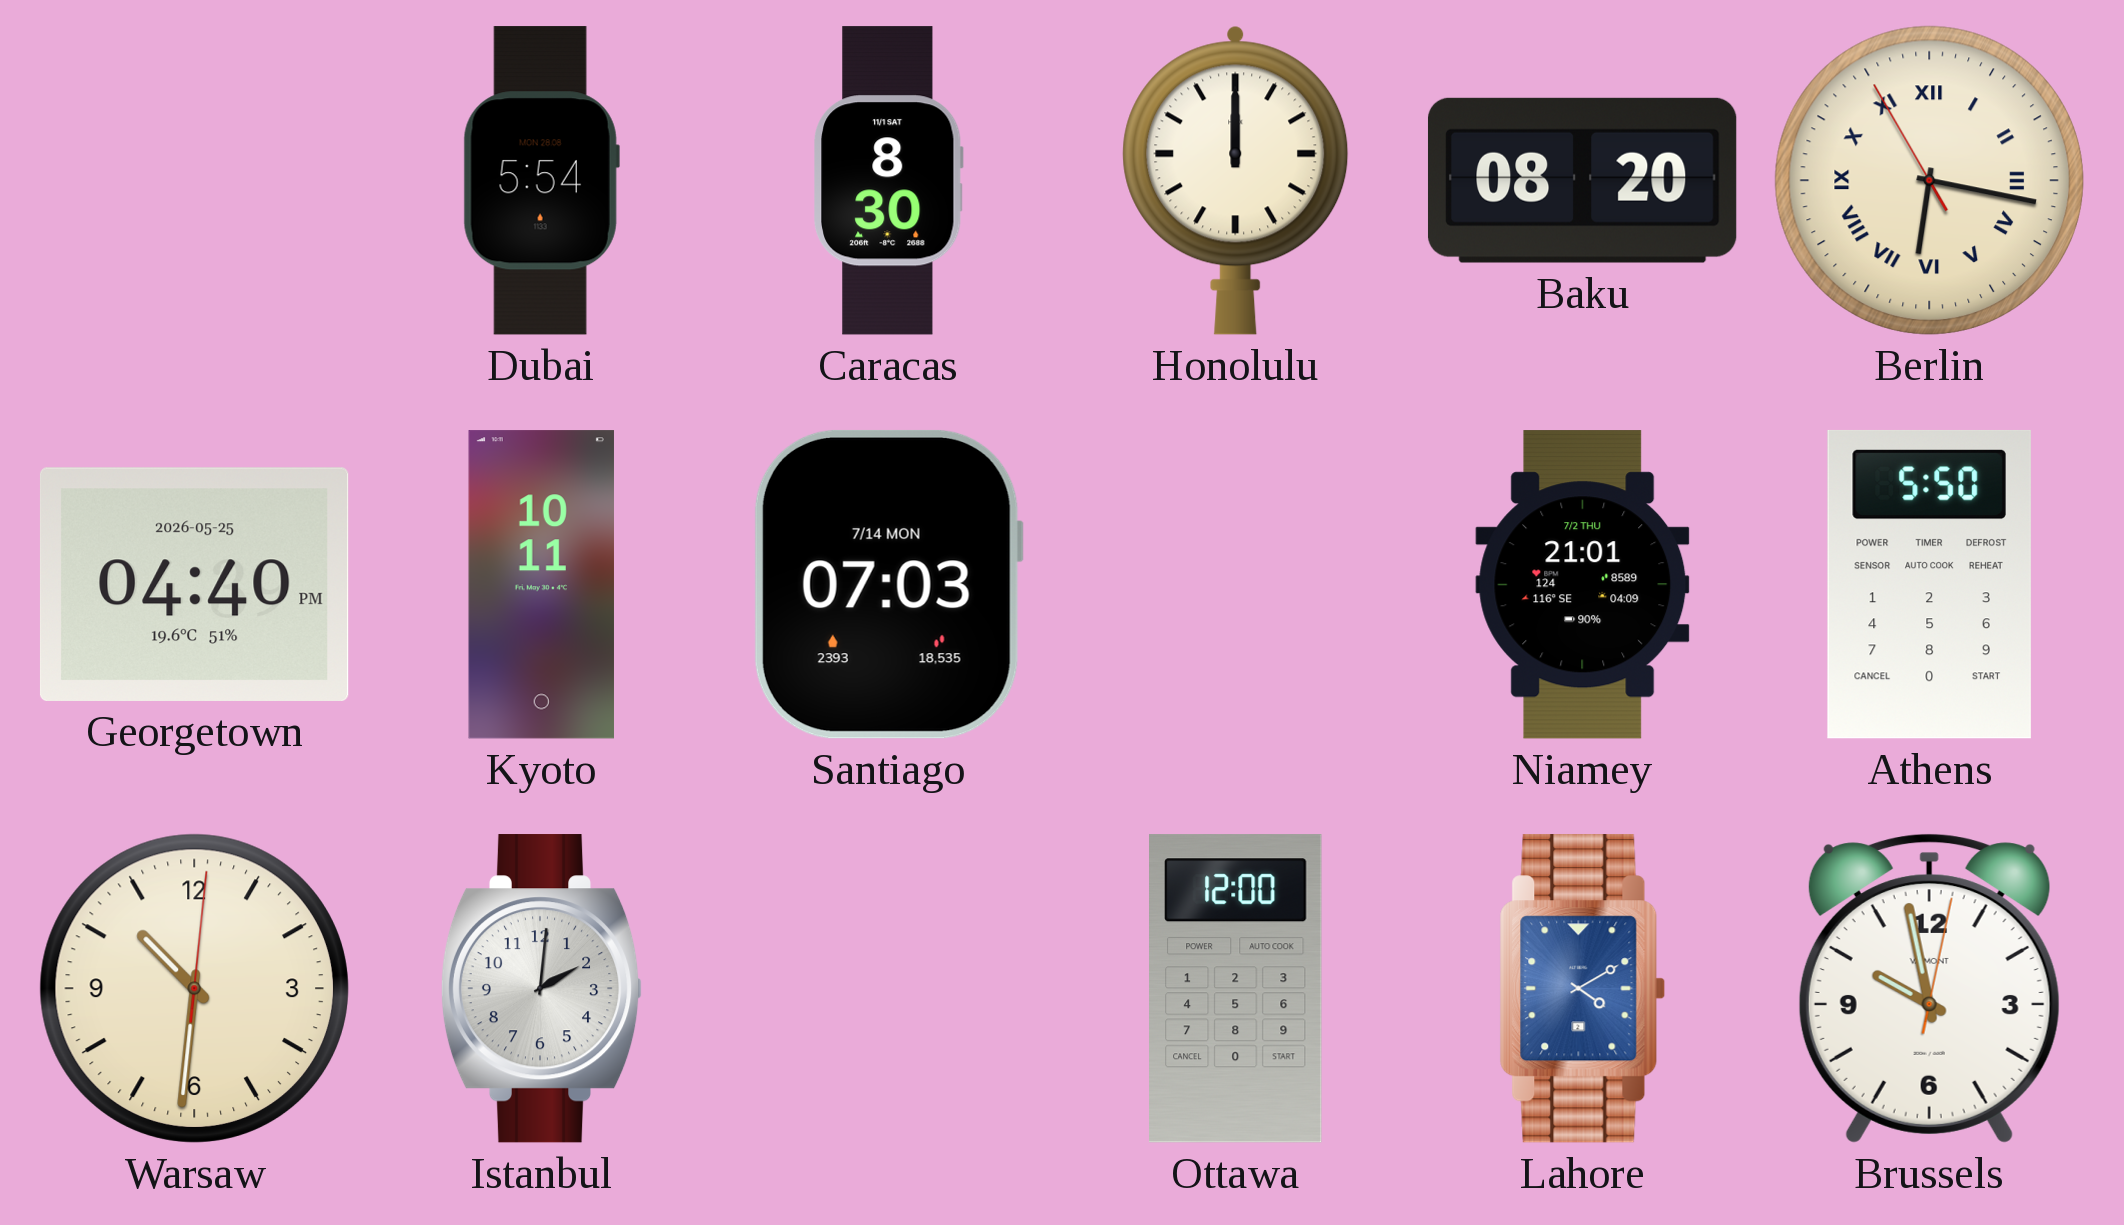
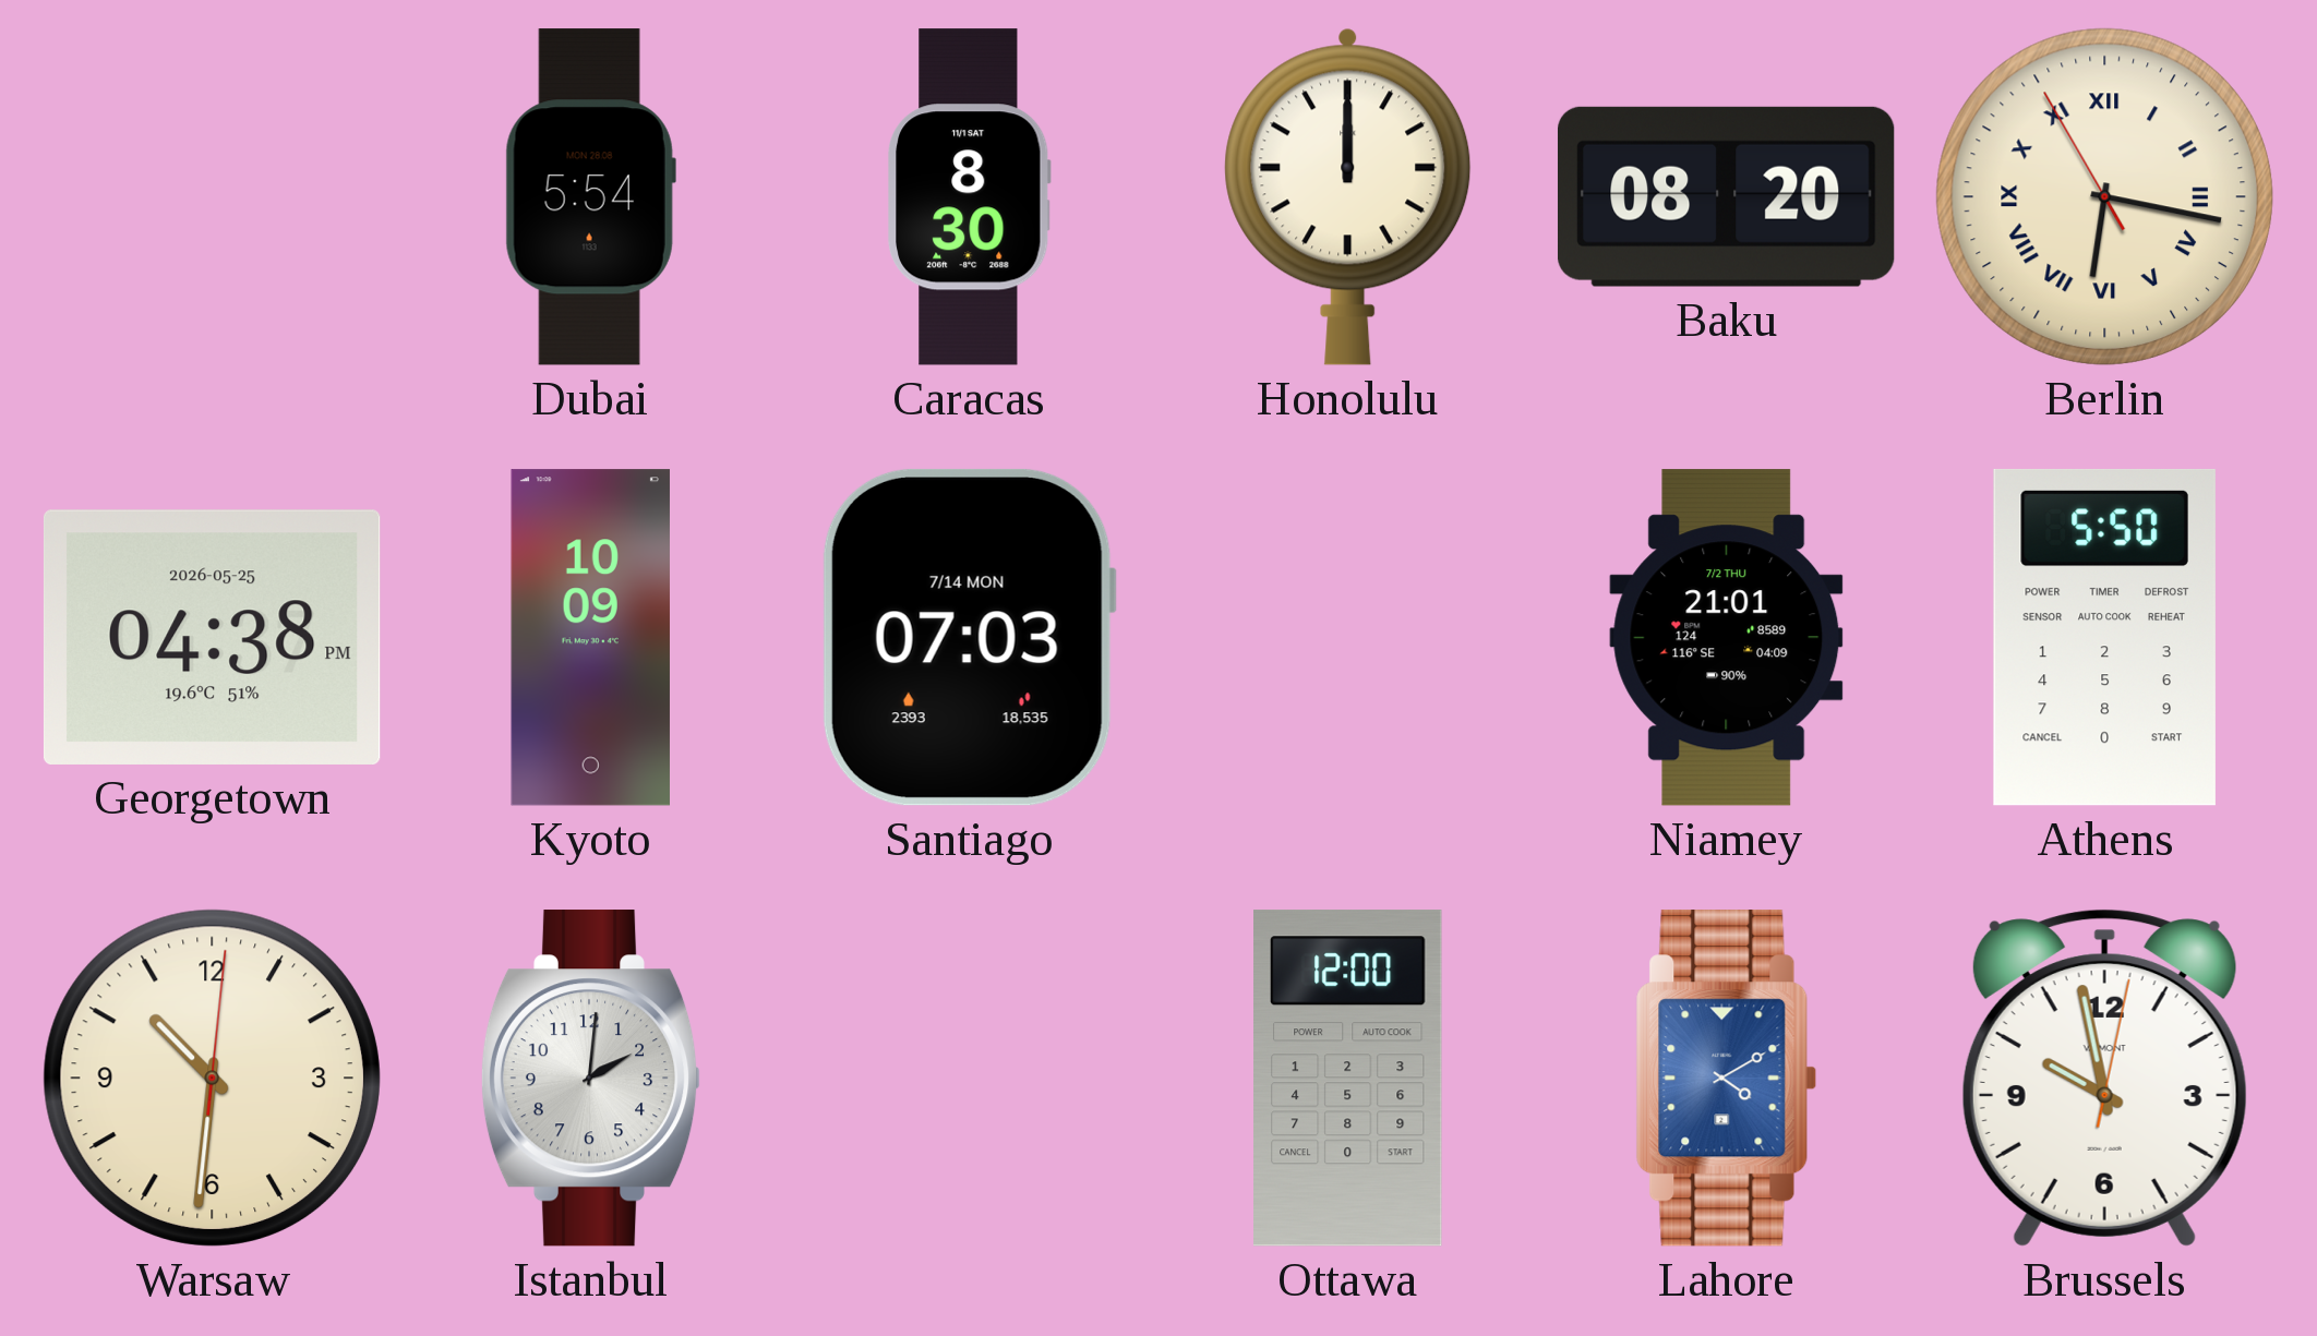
Georgetown: 04:40 -> 04:38
Kyoto: 10:11 -> 10:09
